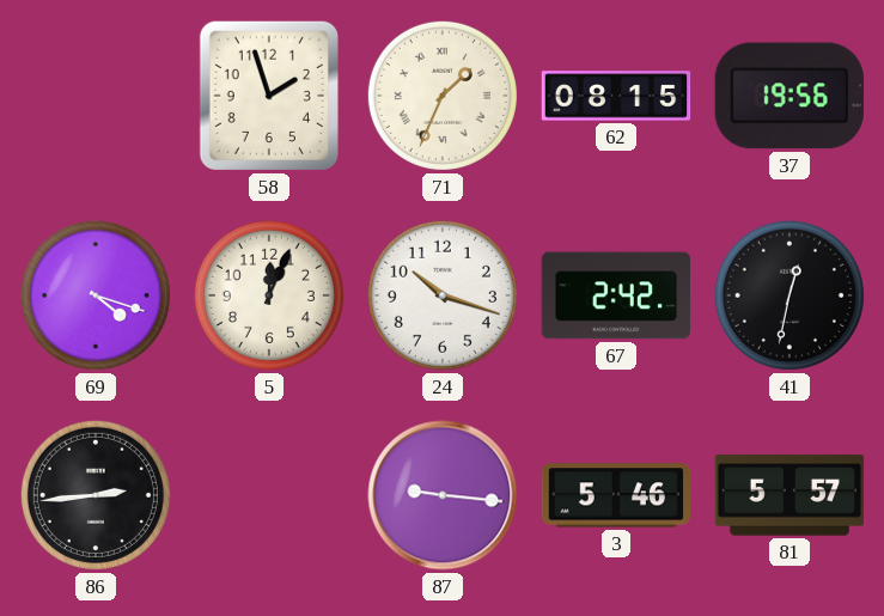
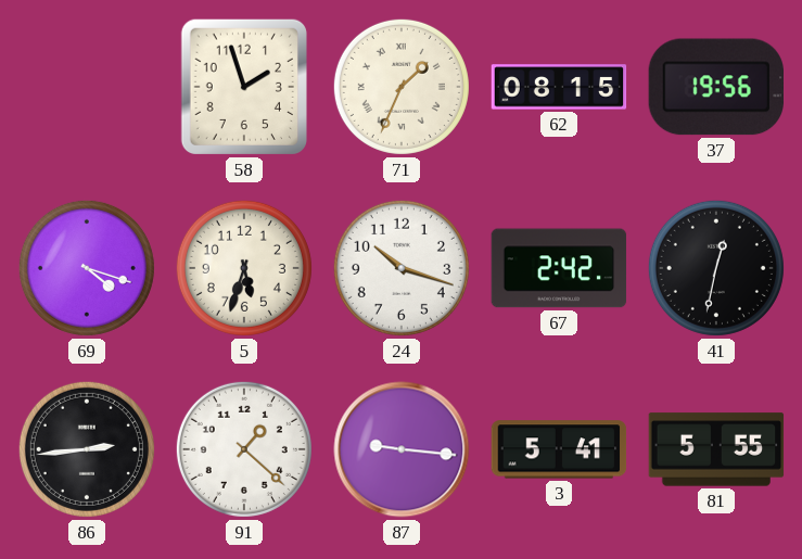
5: 12:04 -> 5:33
91: none -> 1:22
3: 5:46 -> 5:41
81: 5:57 -> 5:55
